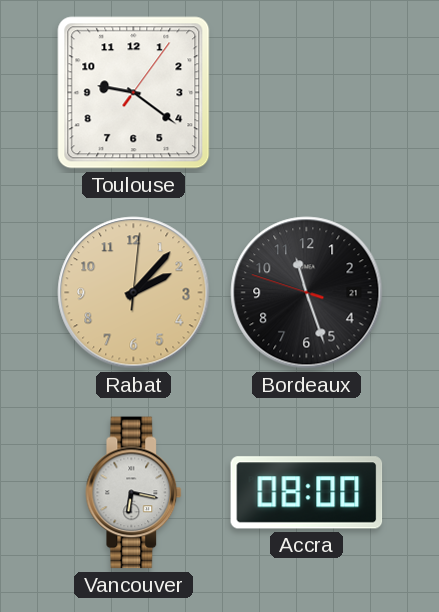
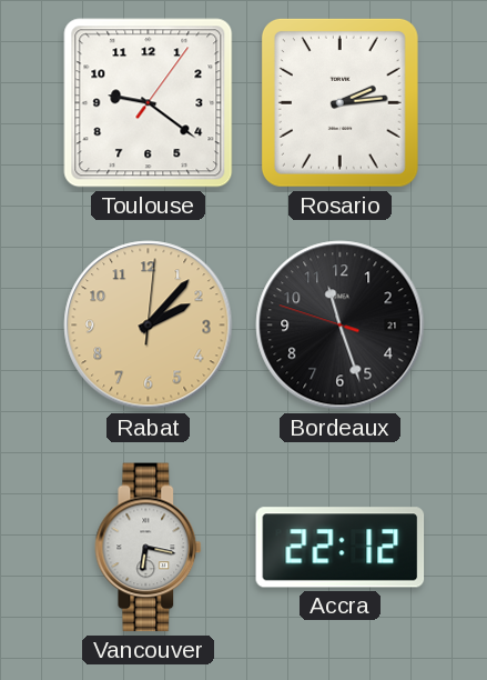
Rosario: none -> 2:14
Accra: 08:00 -> 22:12
